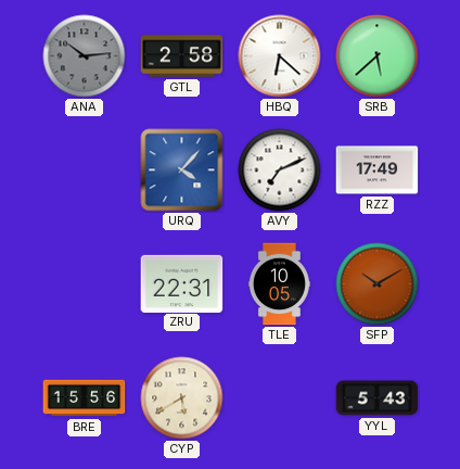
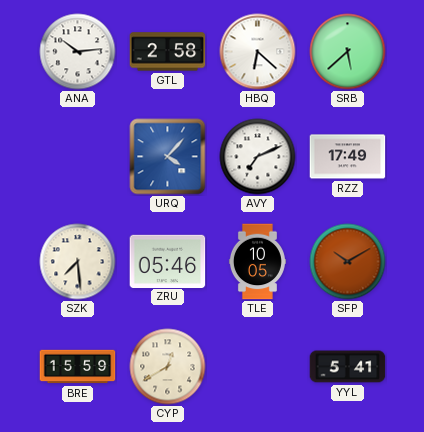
ANA dial: grey -> white
SZK: none -> 7:29
ZRU: 22:31 -> 05:46
BRE: 15:56 -> 15:59
CYP: 5:40 -> 12:40
YYL: 5:43 -> 5:41
